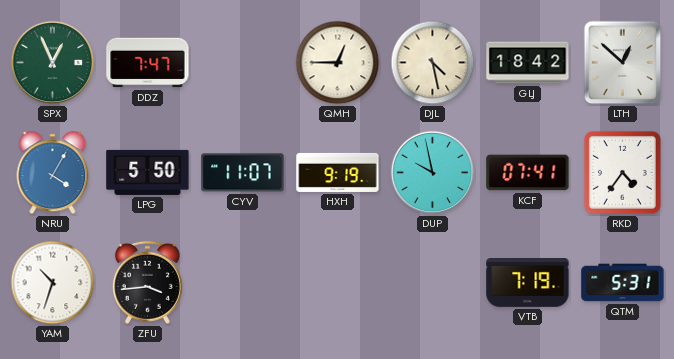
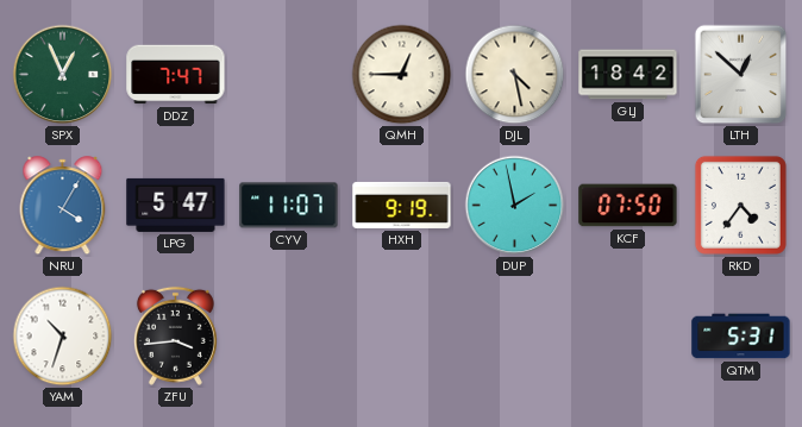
LPG: 5:50 -> 5:47
DUP: 9:58 -> 1:58
KCF: 07:41 -> 07:50
VTB: 7:19 -> none
